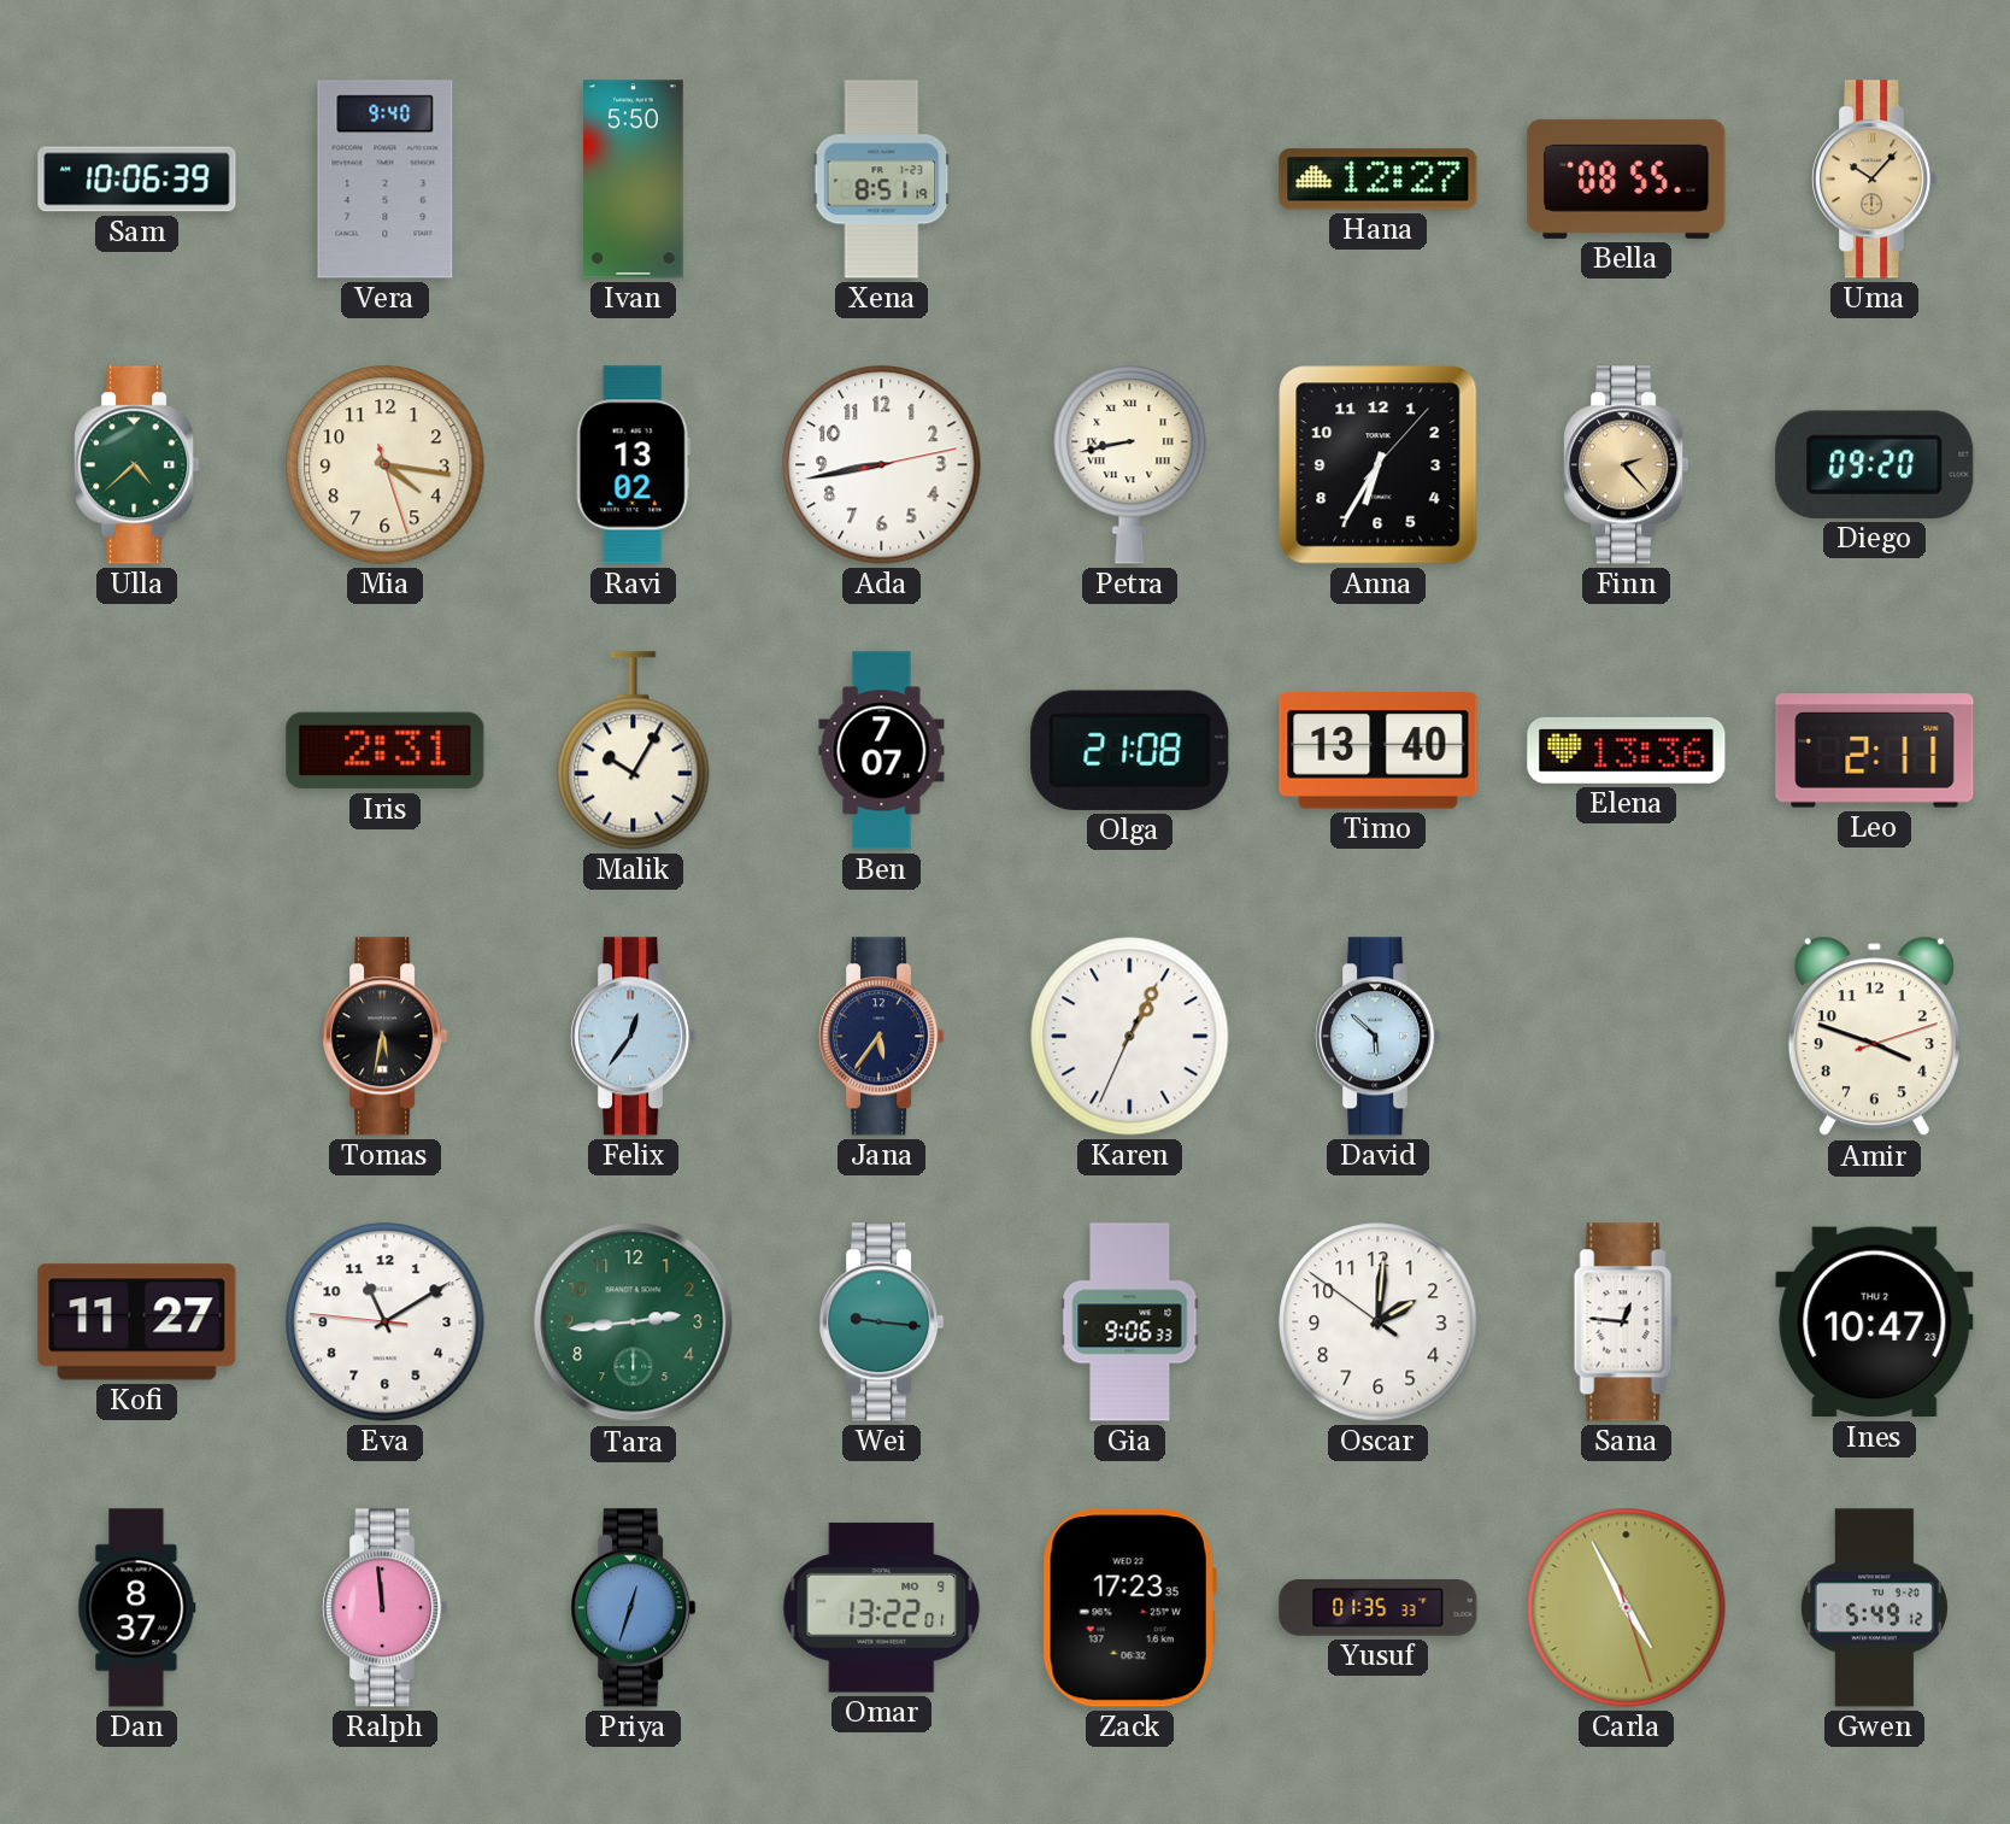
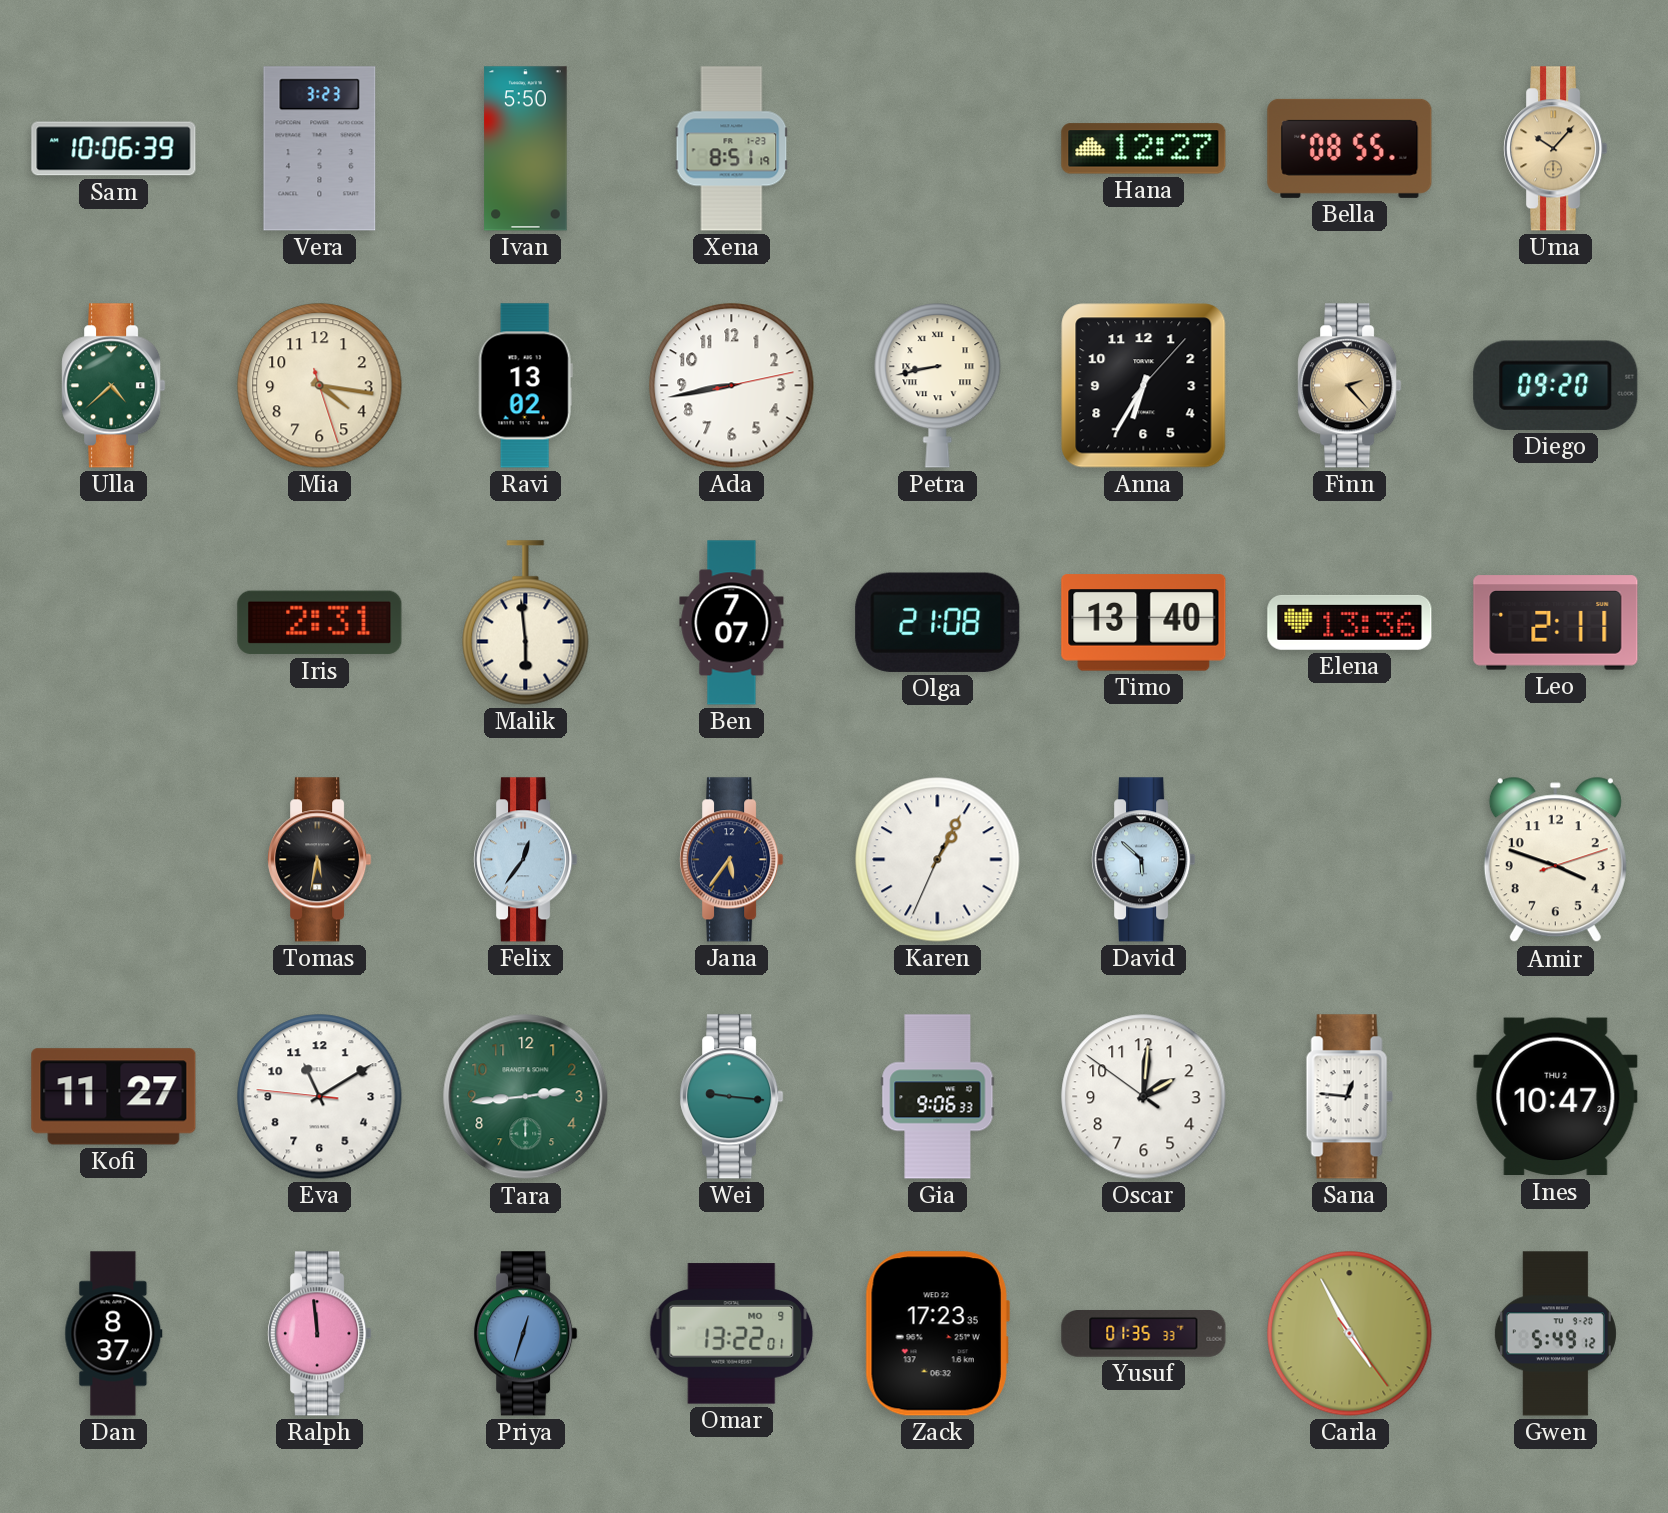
Vera: 9:40 -> 3:23
Malik: 10:05 -> 5:59
Carla: 4:55:27 -> 4:55:24
